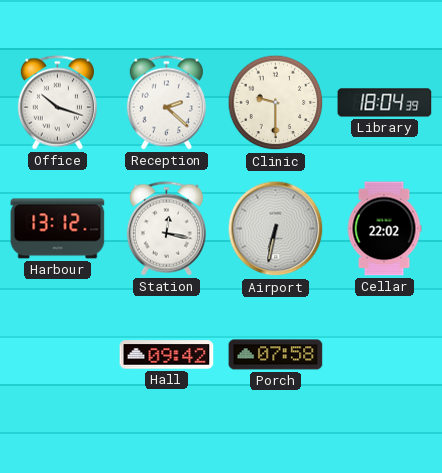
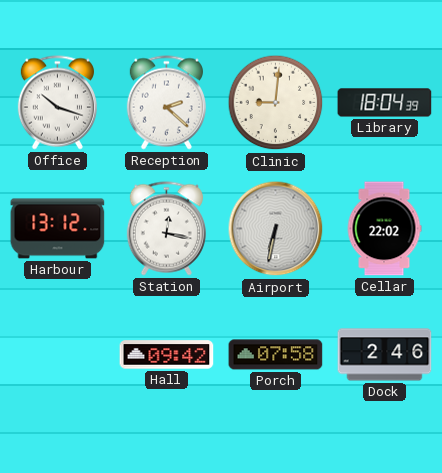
Clinic: 9:30 -> 9:01
Dock: none -> 2:46
